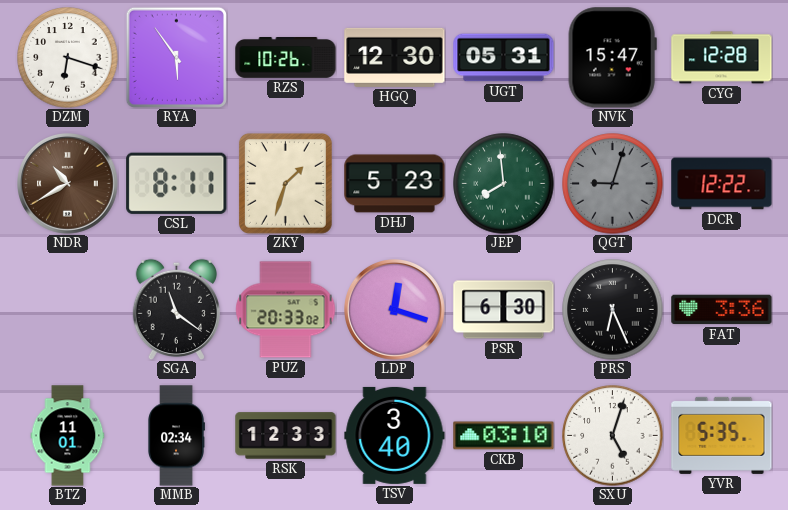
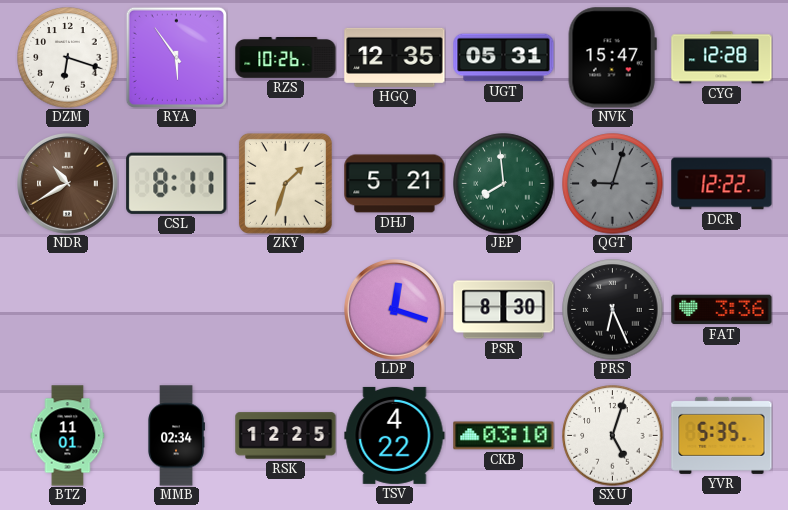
HGQ: 12:30 -> 12:35
DHJ: 5:23 -> 5:21
SGA: 11:21 -> none
PUZ: 20:33 -> none
PSR: 6:30 -> 8:30
RSK: 12:33 -> 12:25
TSV: 3:40 -> 4:22
